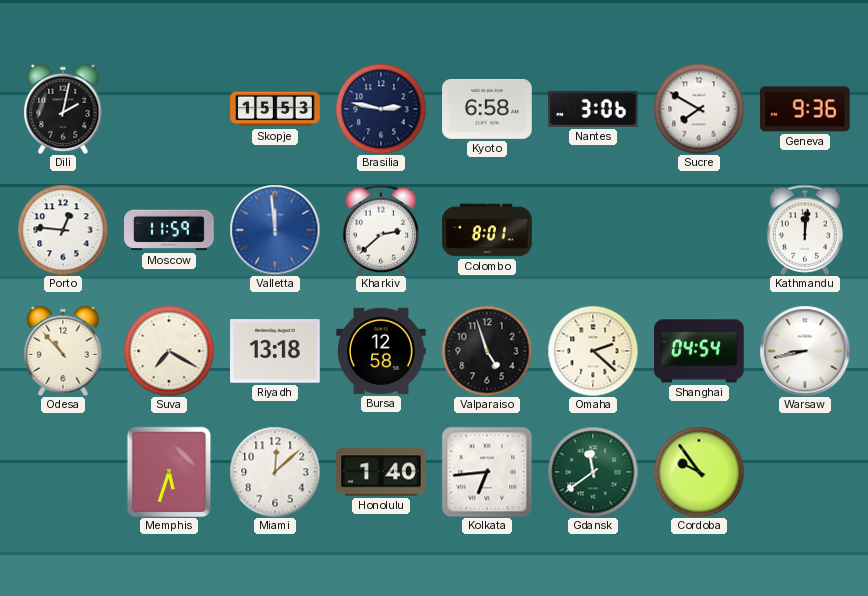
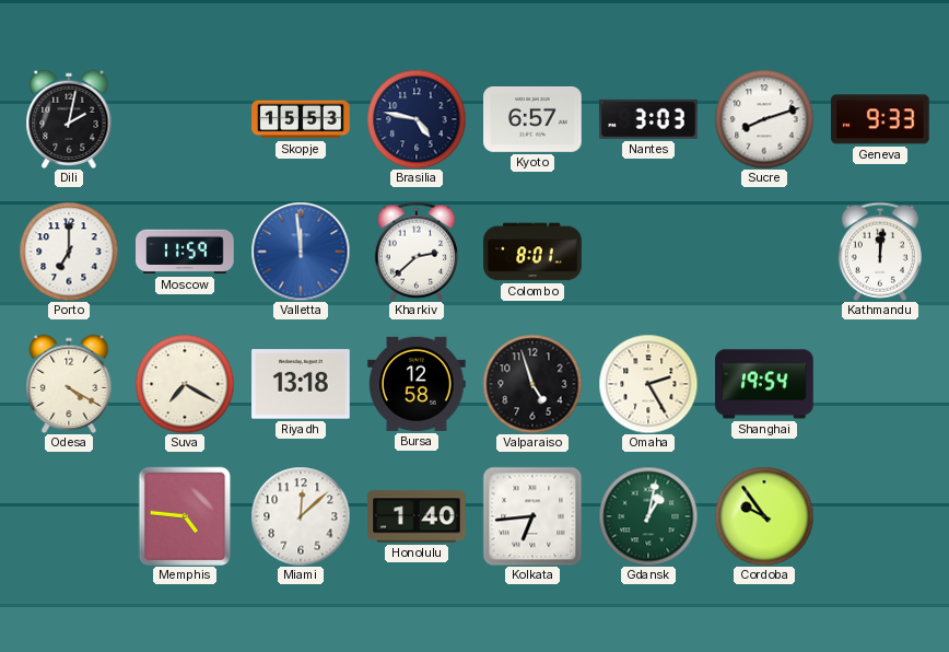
Brasilia: 2:47 -> 4:47
Kyoto: 6:58 -> 6:57
Nantes: 3:06 -> 3:03
Sucre: 7:50 -> 8:12
Geneva: 9:36 -> 9:33
Porto: 12:46 -> 7:00
Odesa: 10:53 -> 4:20
Omaha: 2:22 -> 2:25
Shanghai: 04:54 -> 19:54
Warsaw: 8:43 -> none
Memphis: 5:33 -> 4:46
Gdansk: 11:39 -> 1:02
